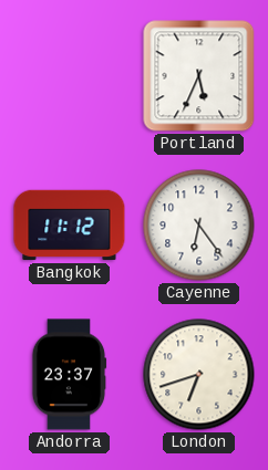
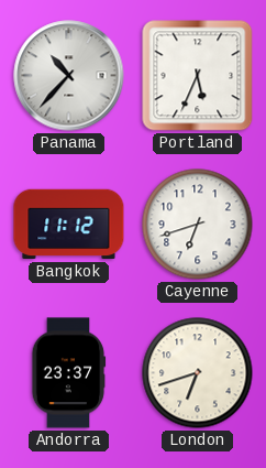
Panama: none -> 10:37
Cayenne: 6:24 -> 6:42
